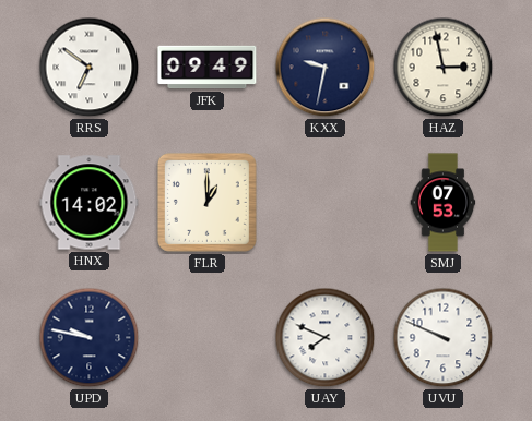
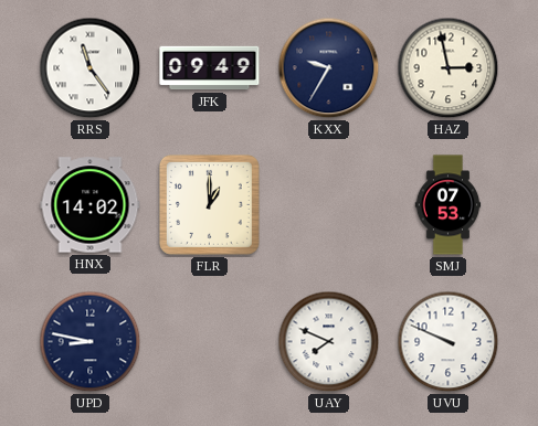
RRS: 6:51 -> 11:24
KXX: 9:32 -> 9:35
UPD: 9:47 -> 8:47
